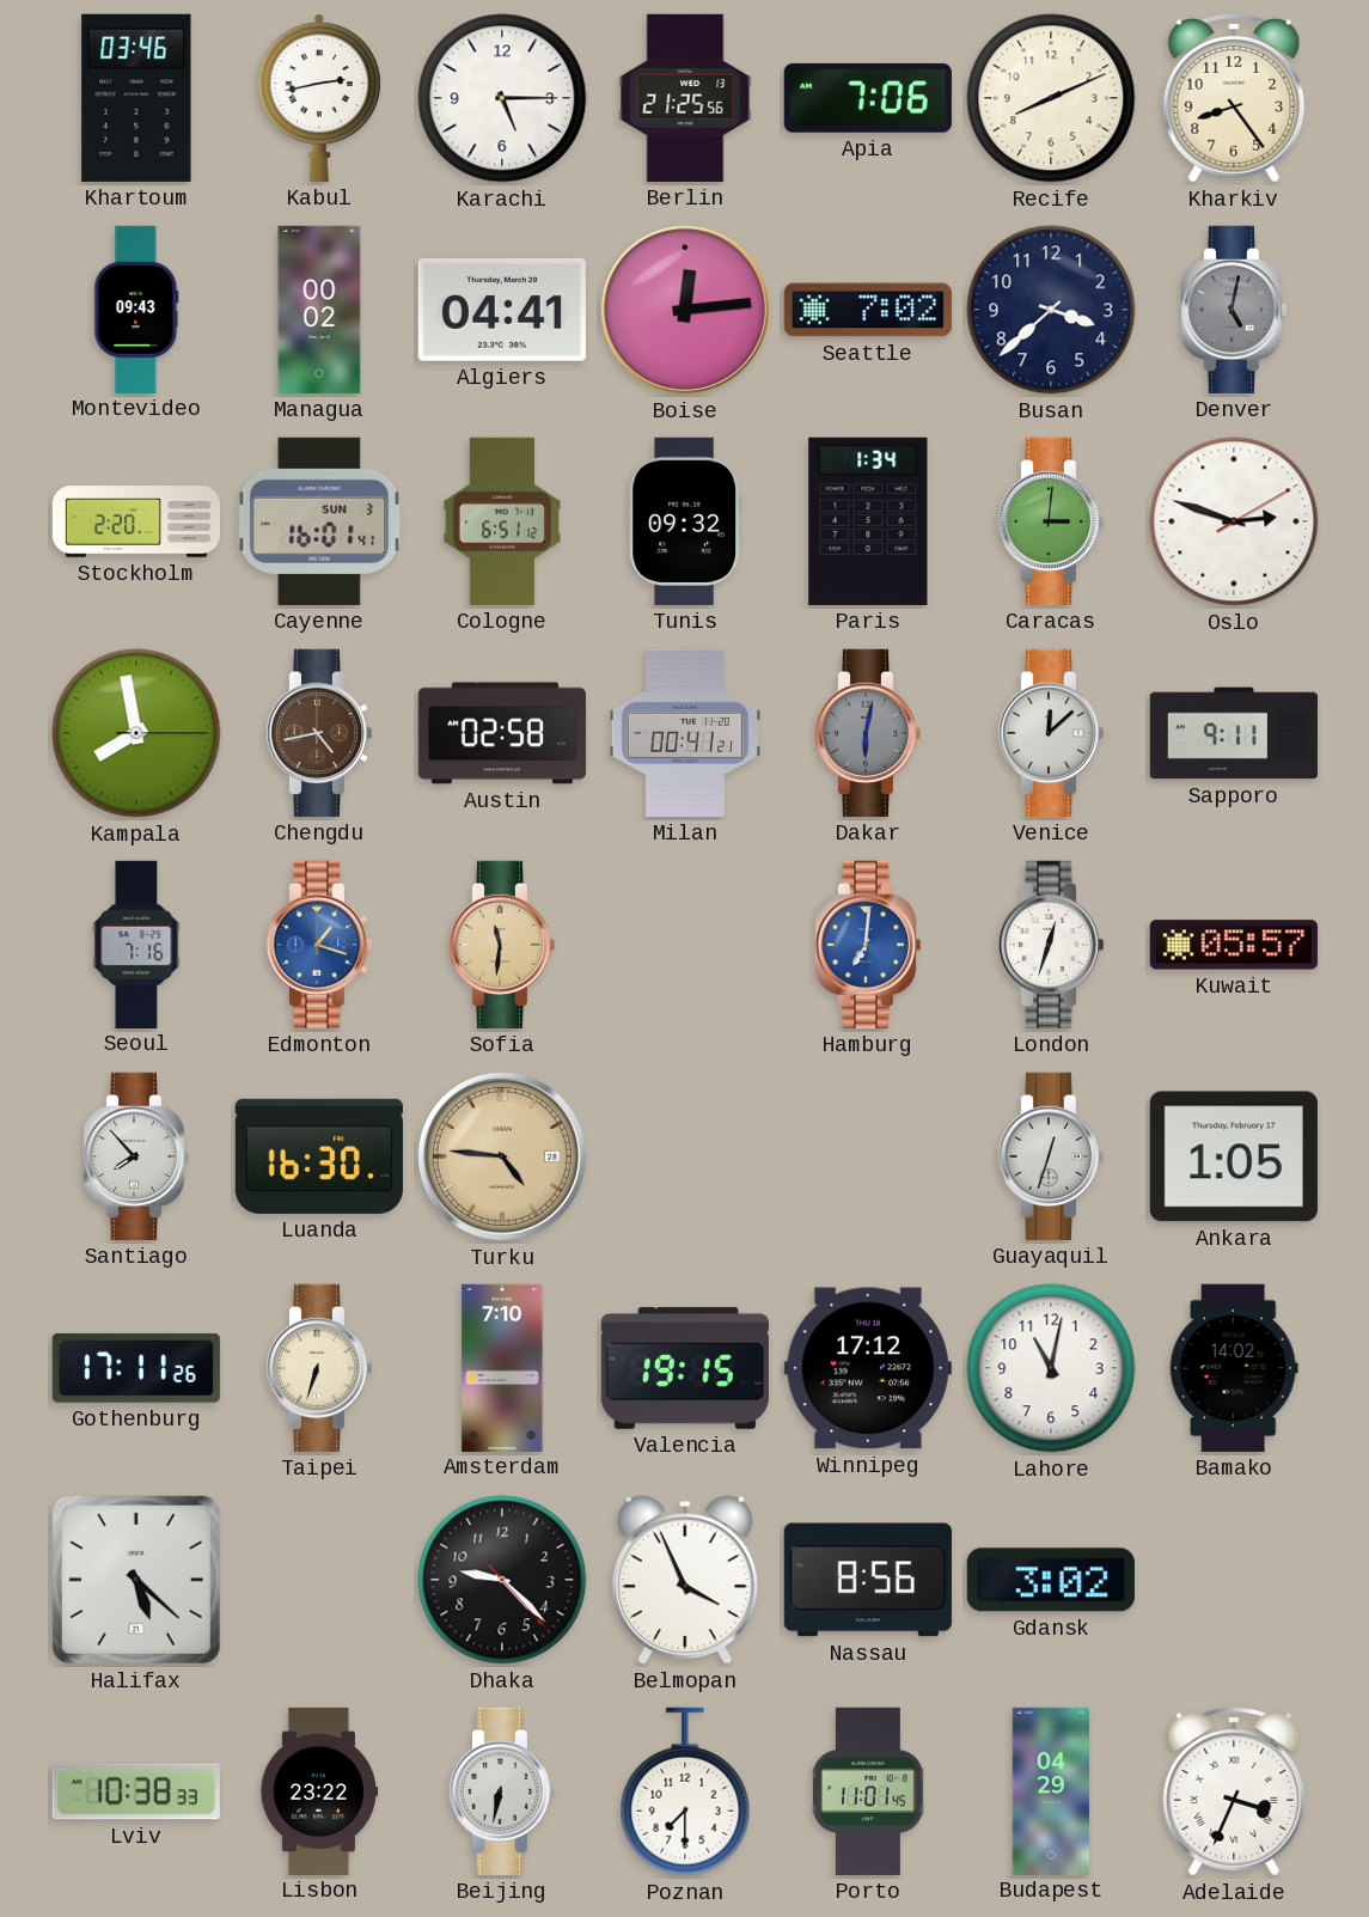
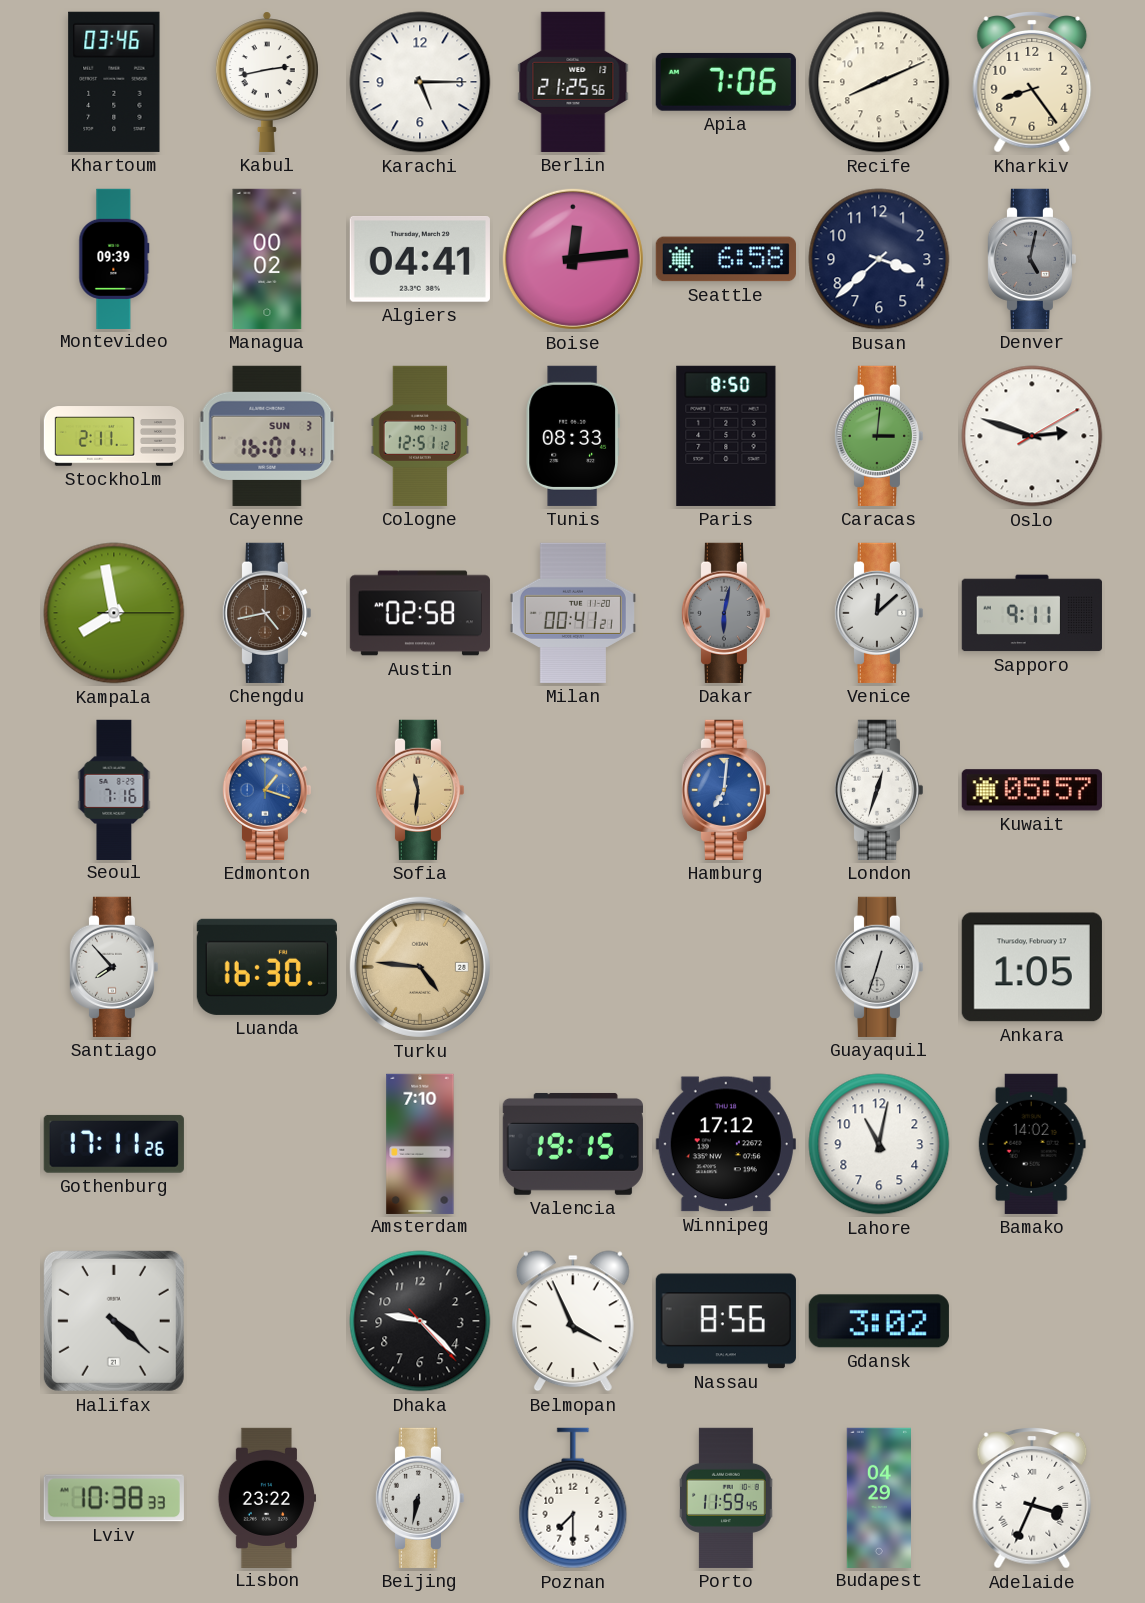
Montevideo: 09:43 -> 09:39
Seattle: 7:02 -> 6:58
Stockholm: 2:20 -> 2:11
Cologne: 6:51 -> 12:51
Tunis: 09:32 -> 08:33
Paris: 1:34 -> 8:50
Taipei: 6:33 -> none
Halifax: 5:22 -> 4:22
Porto: 11:01 -> 11:59
